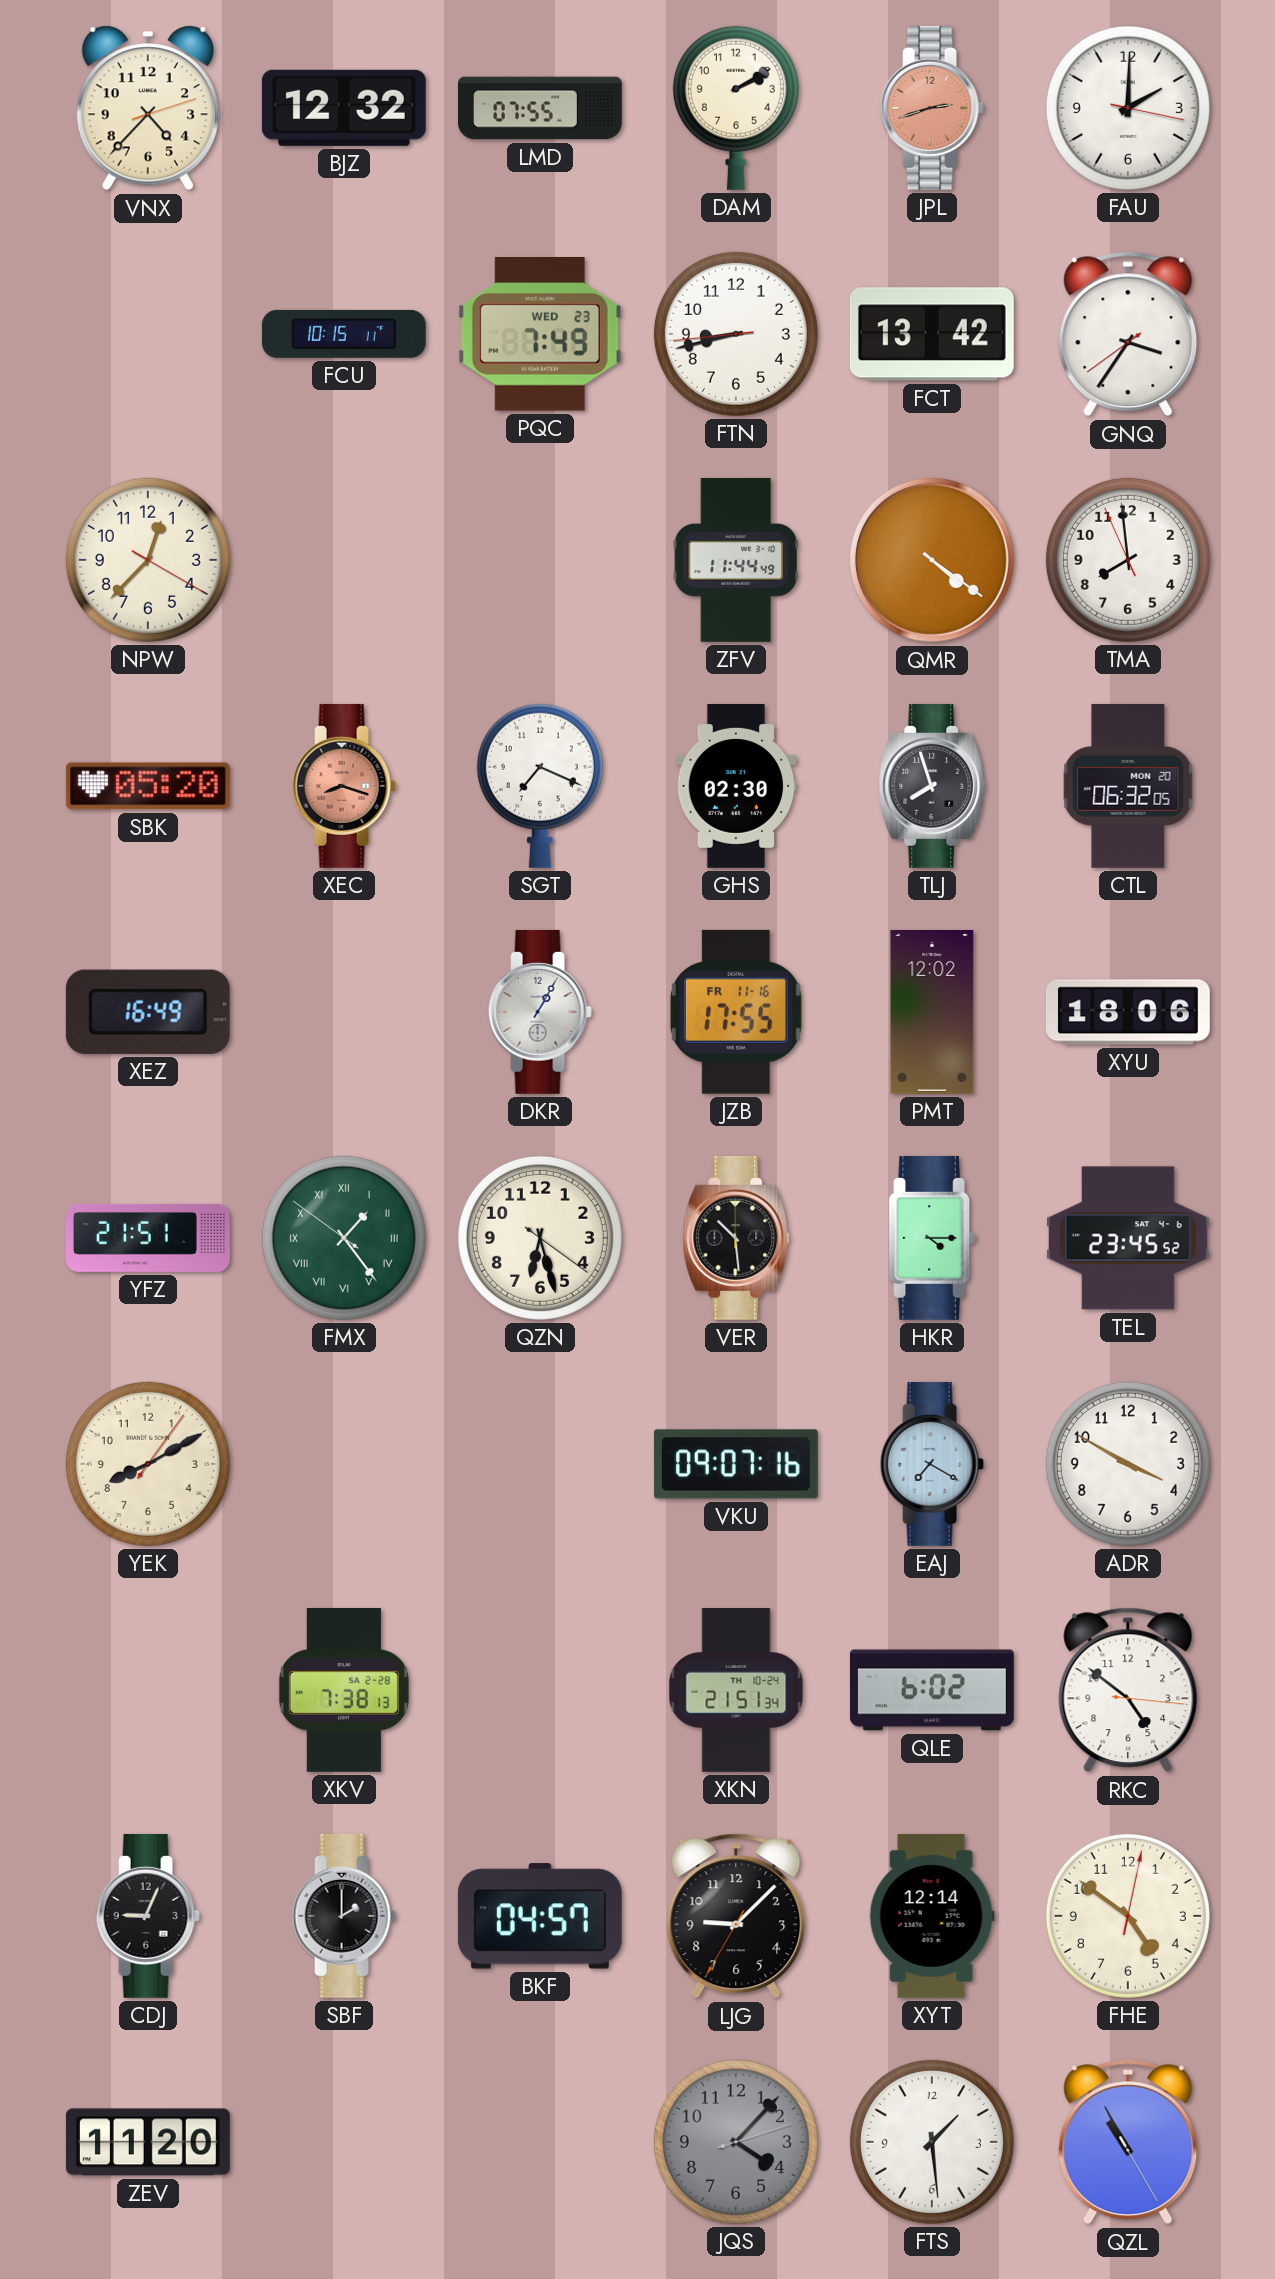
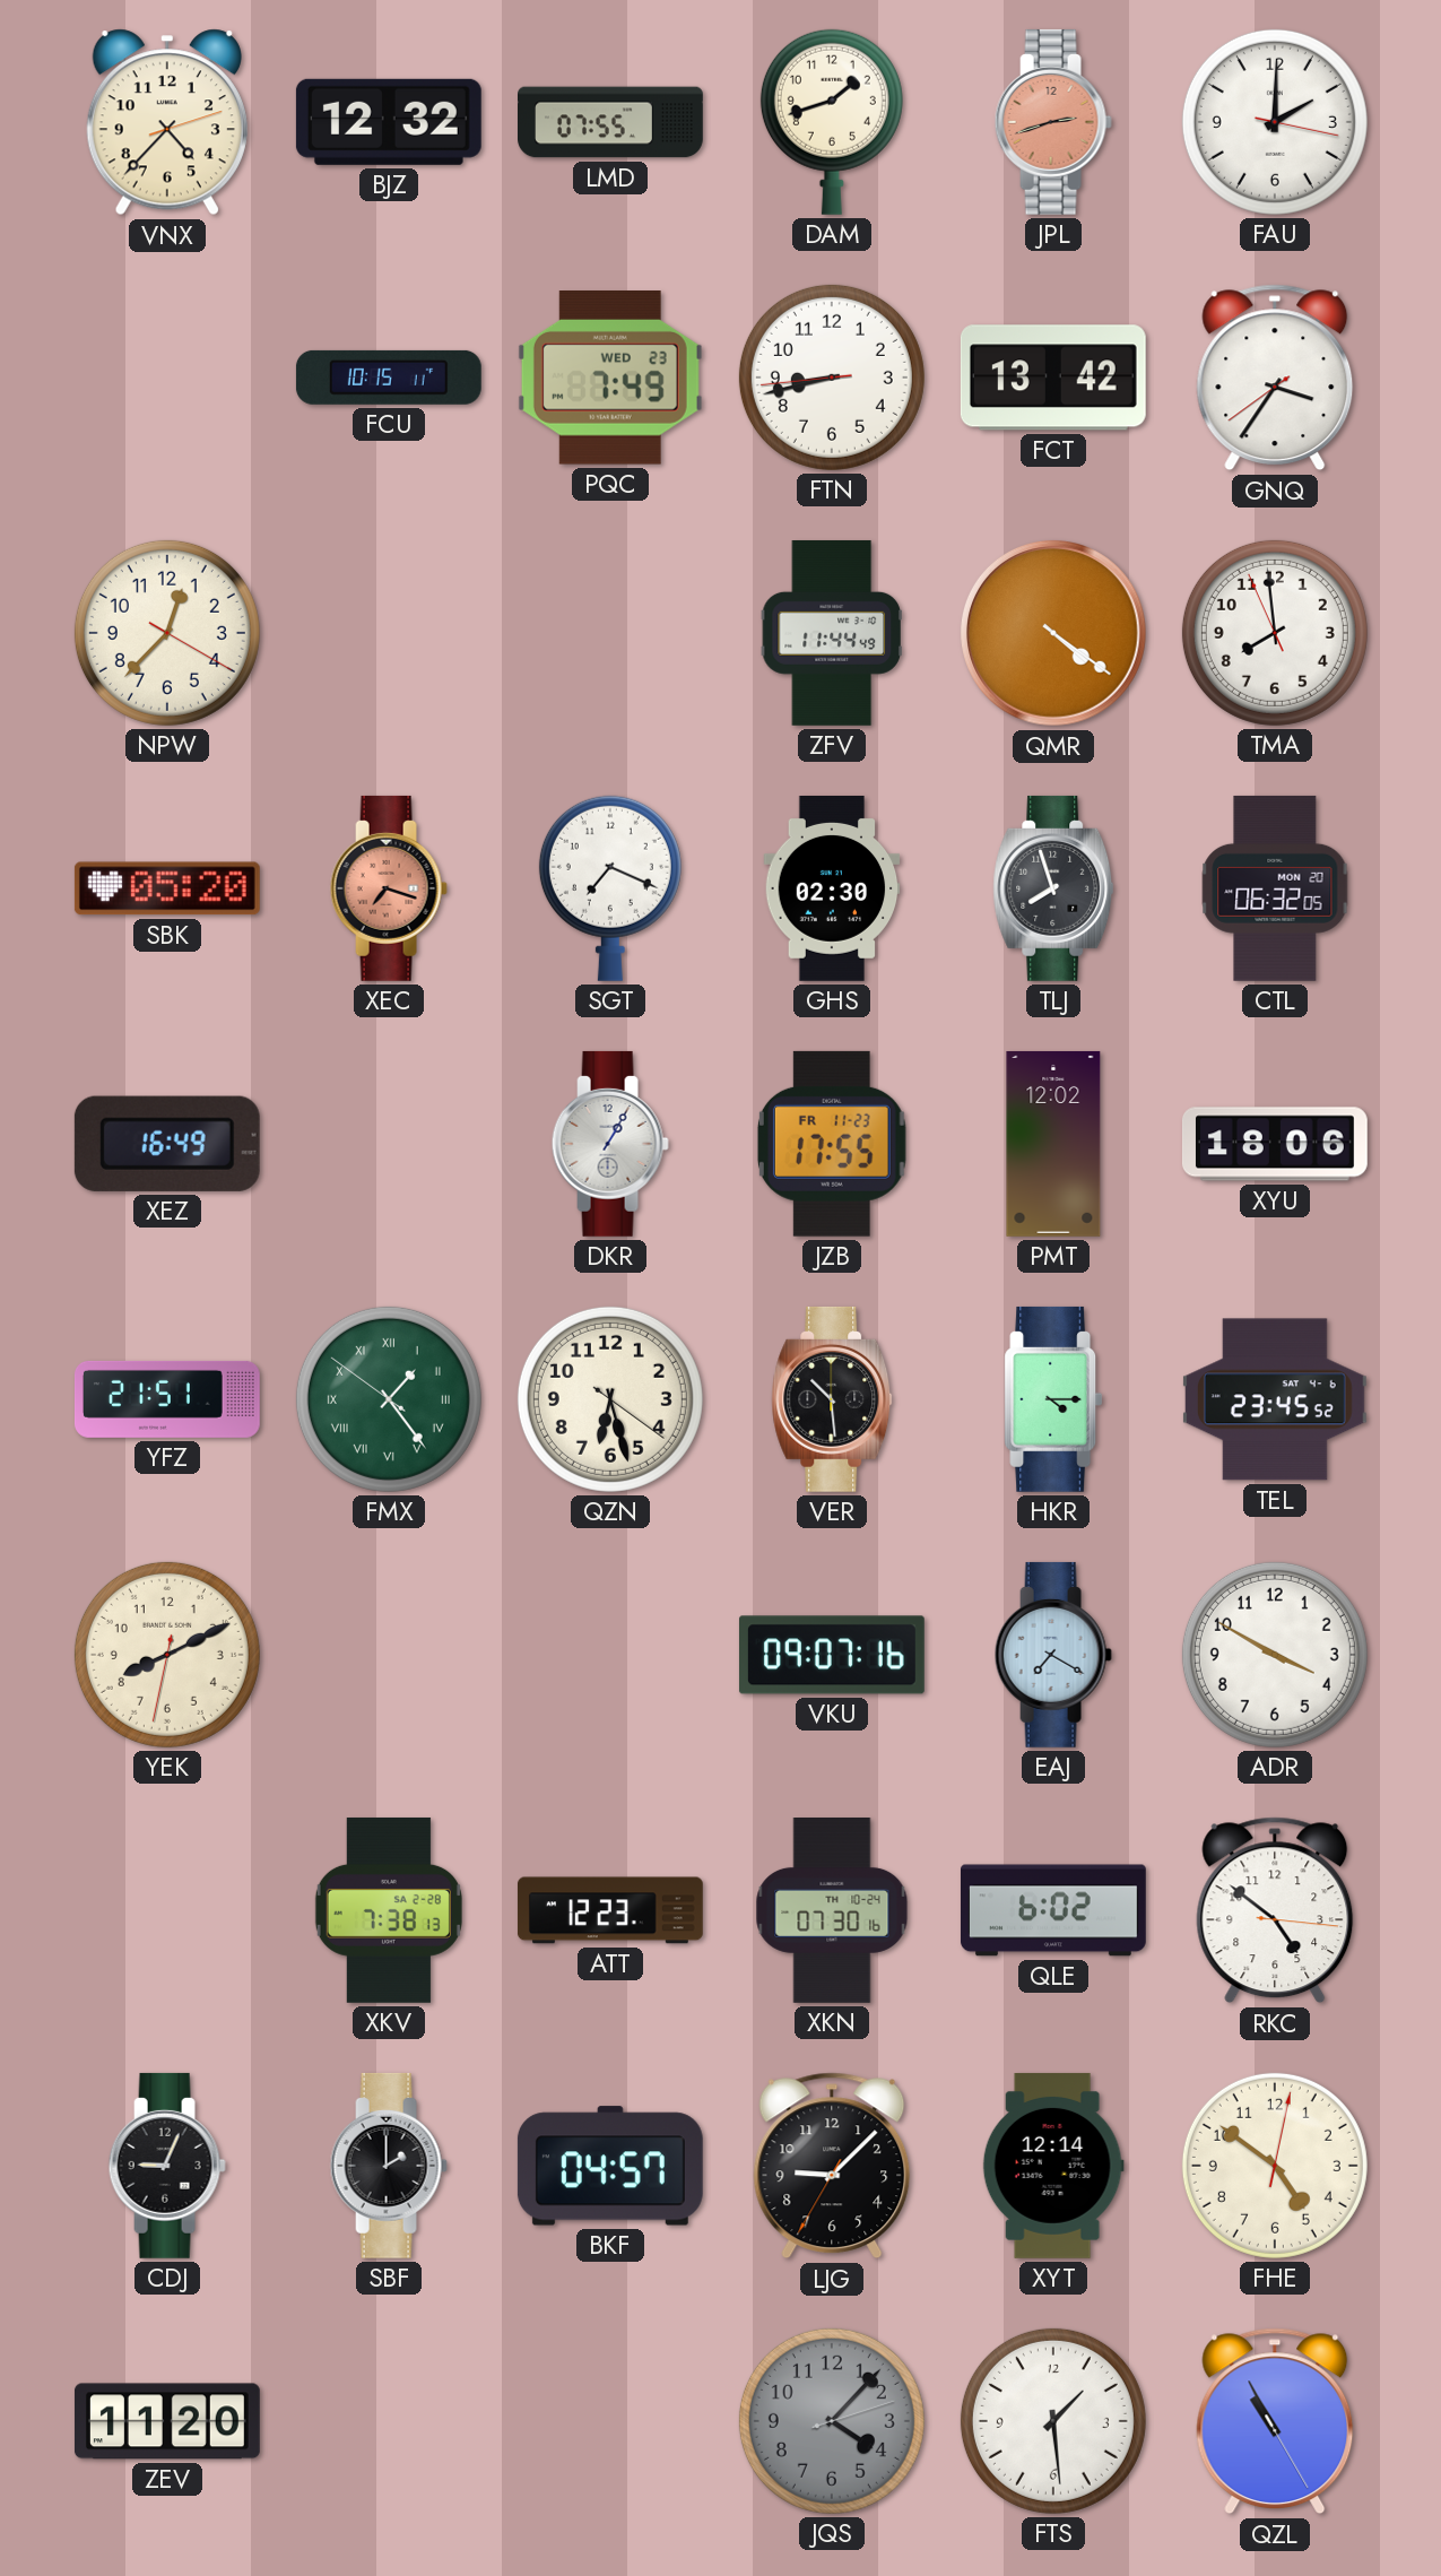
DAM: 2:10 -> 1:42
XEC: 8:18 -> 7:18
JZB date: FR 11-16 -> FR 11-23
YEK: 8:10:06 -> 8:10:32
ATT: none -> 12:23
XKN: 21:51 -> 07:30
